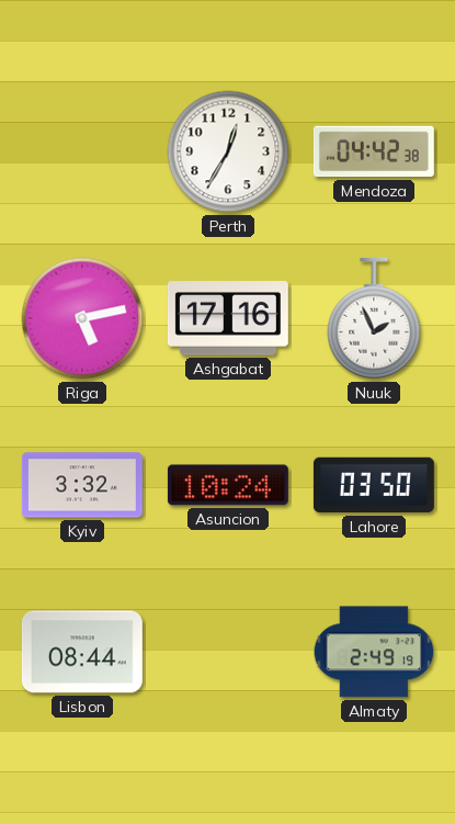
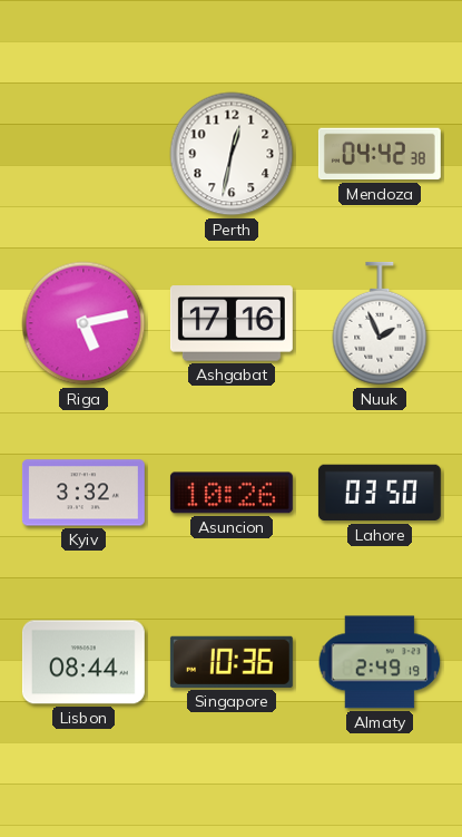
Perth: 12:35 -> 12:32
Asuncion: 10:24 -> 10:26
Singapore: none -> 10:36
